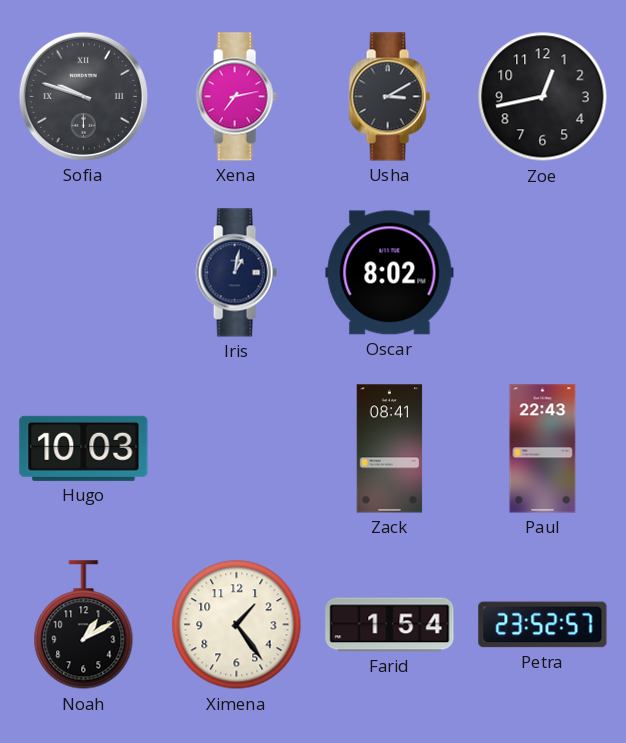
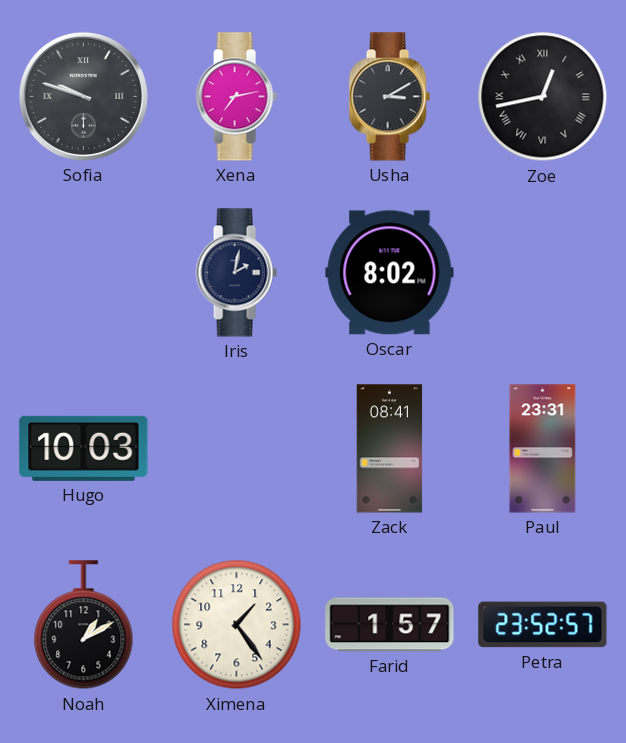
Zoe numerals: Arabic -> Roman
Iris: 1:02 -> 2:02
Paul: 22:43 -> 23:31
Farid: 1:54 -> 1:57
